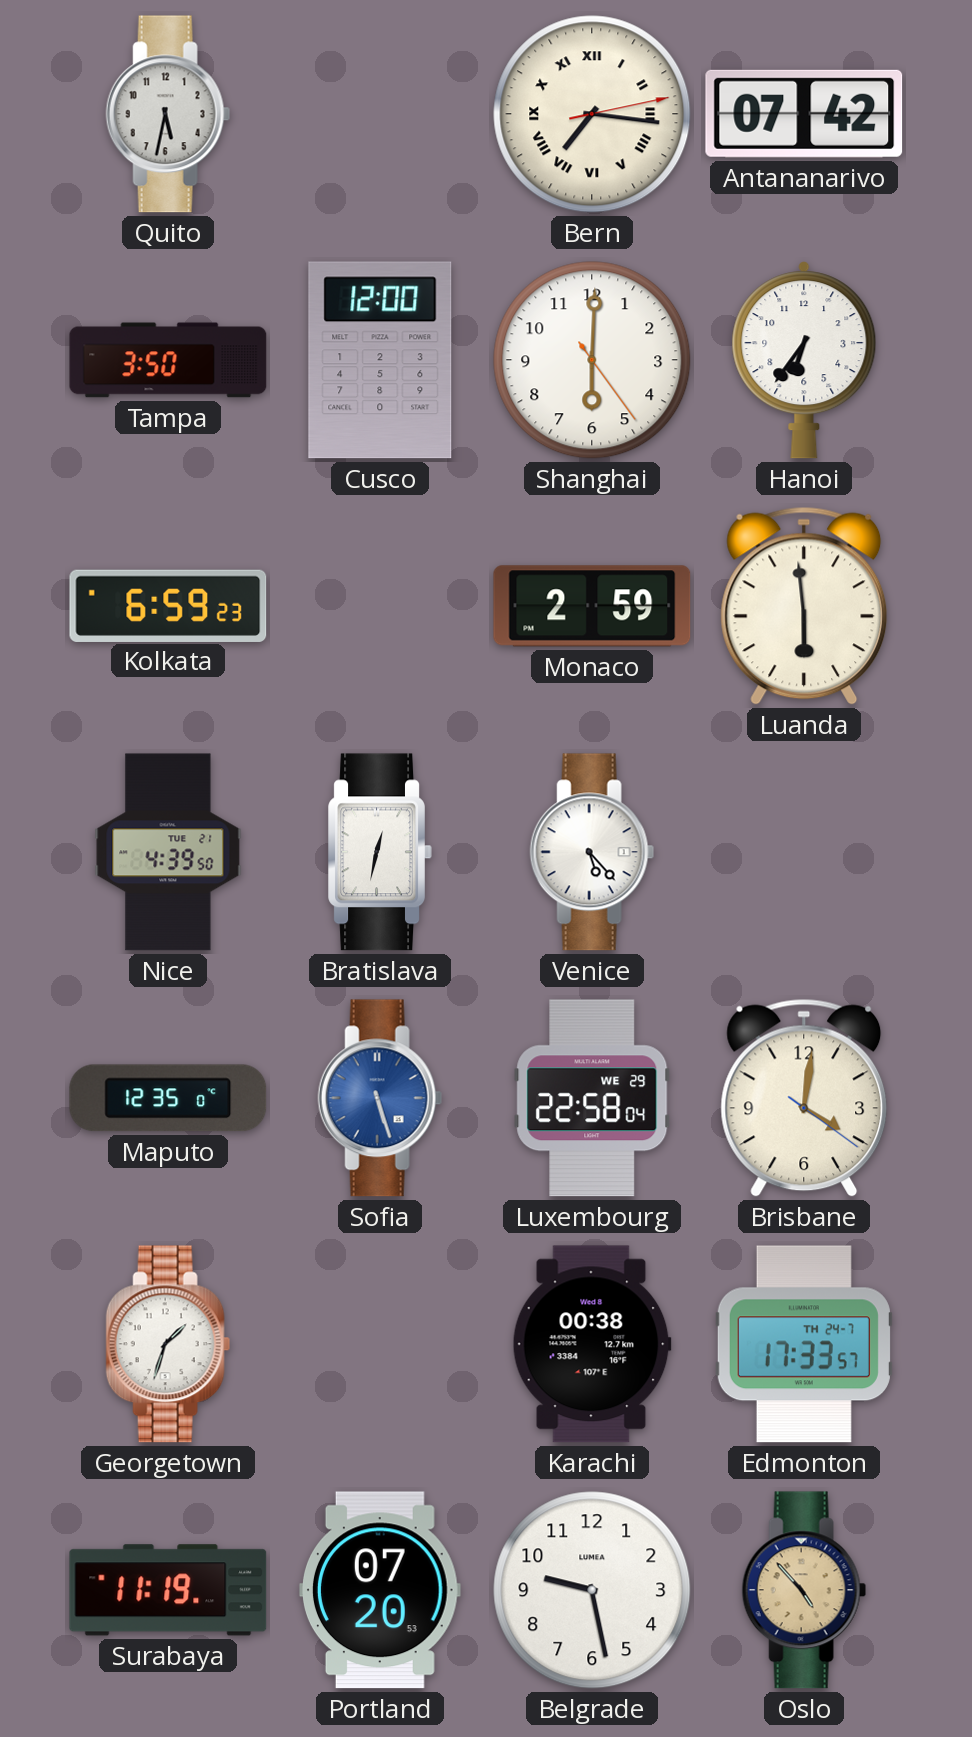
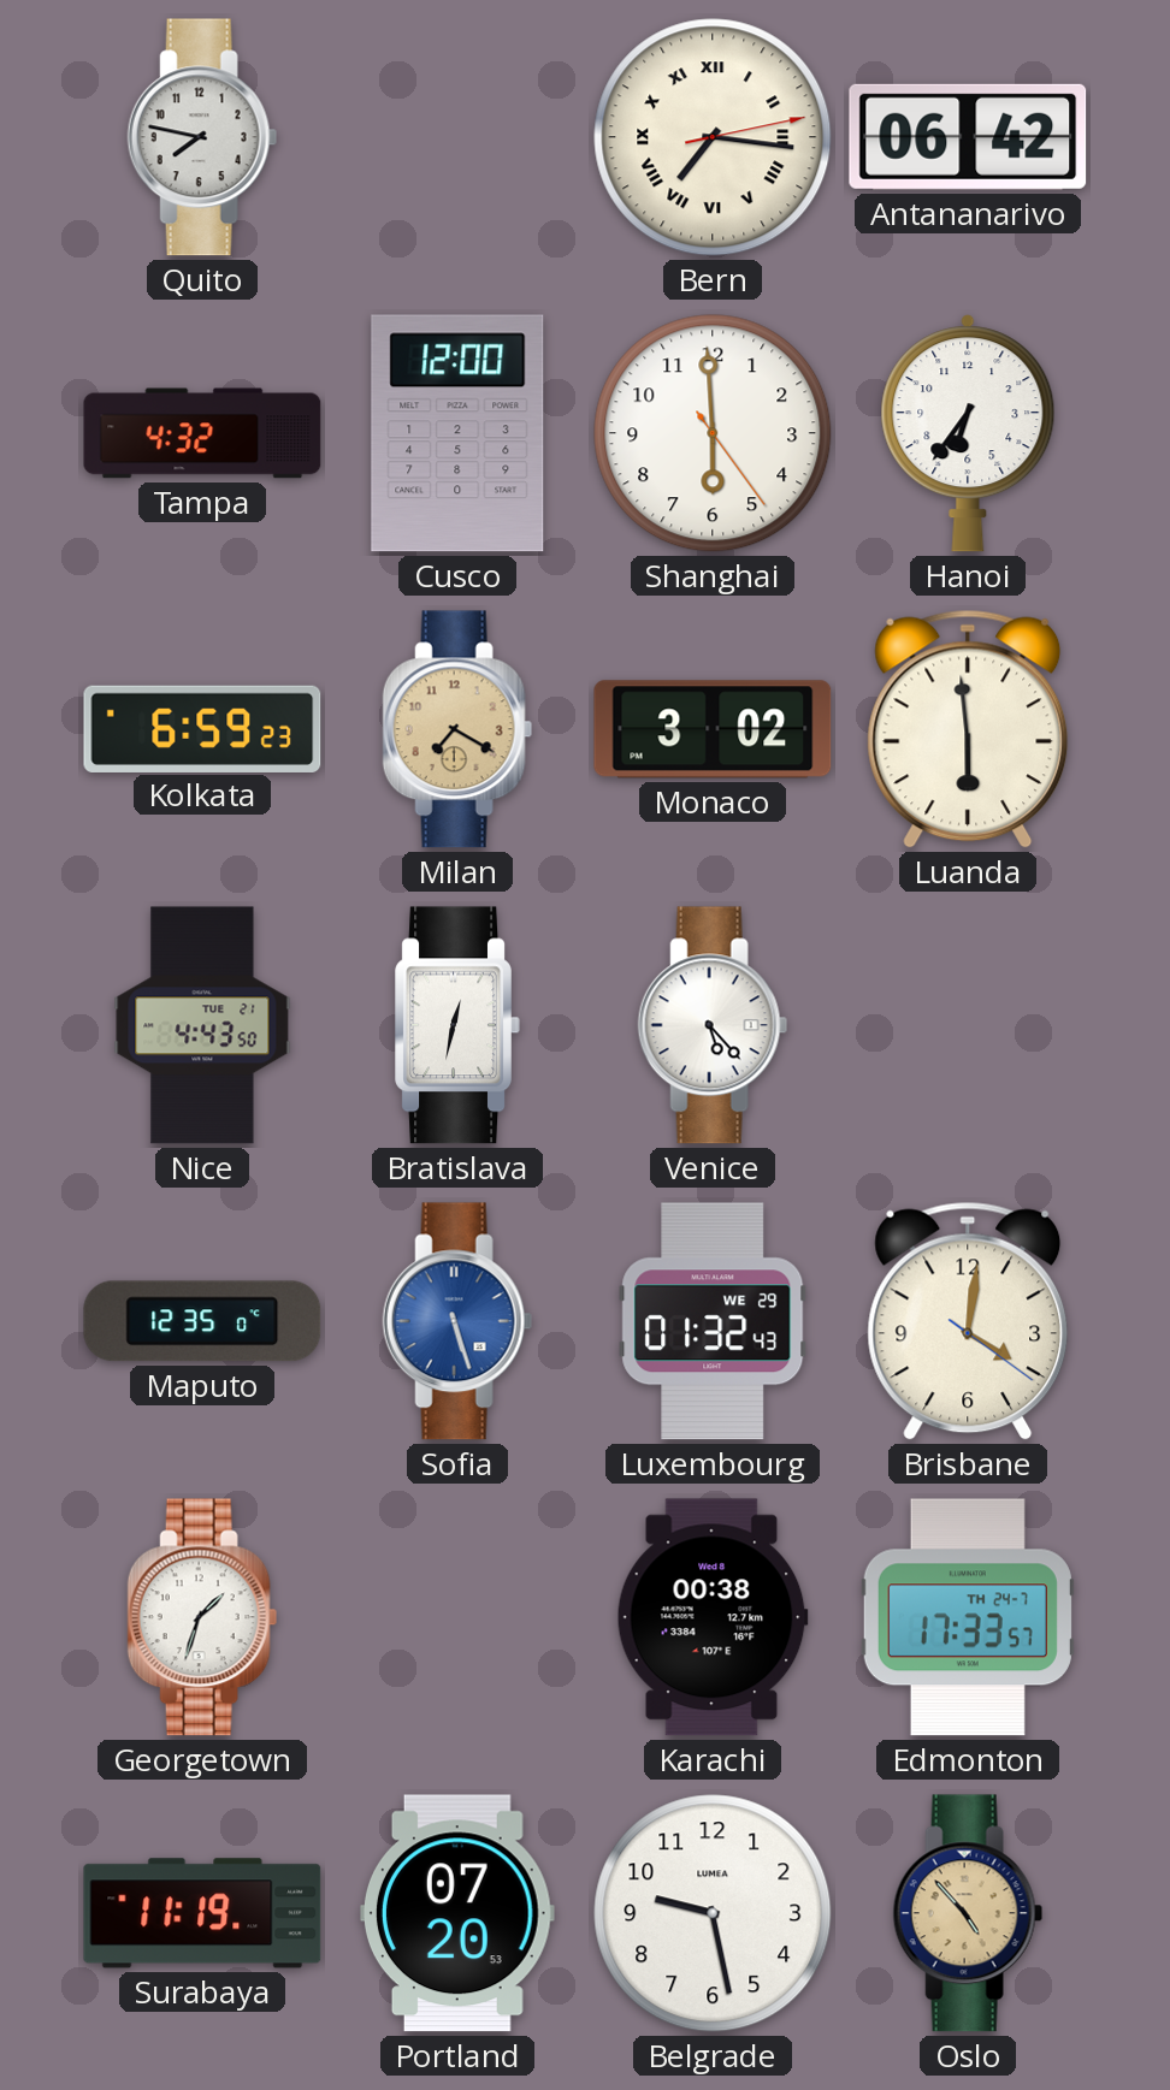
Quito: 5:32 -> 7:47
Antananarivo: 07:42 -> 06:42
Tampa: 3:50 -> 4:32
Shanghai: 6:00 -> 5:59
Milan: none -> 7:20
Monaco: 2:59 -> 3:02
Nice: 4:39 -> 4:43
Luxembourg: 22:58 -> 01:32
